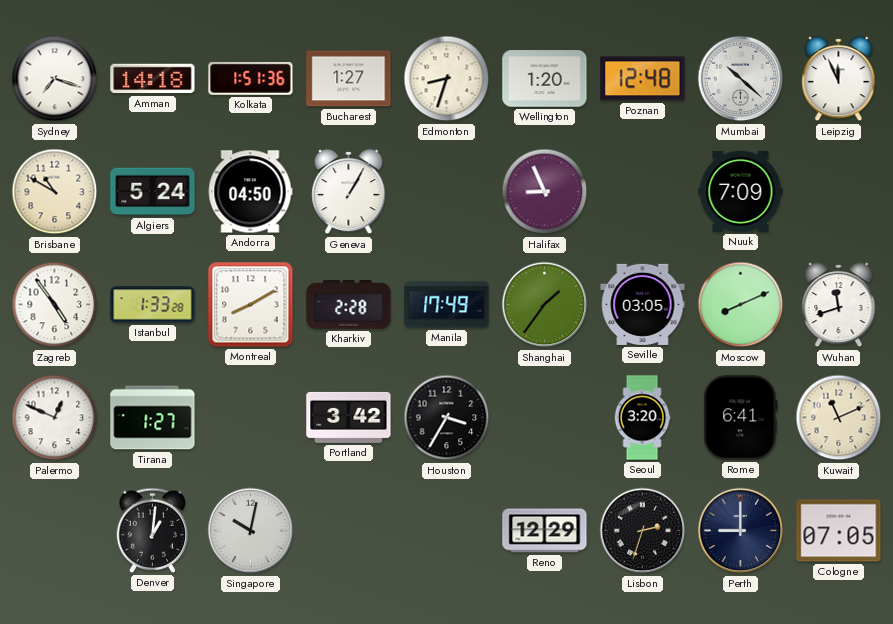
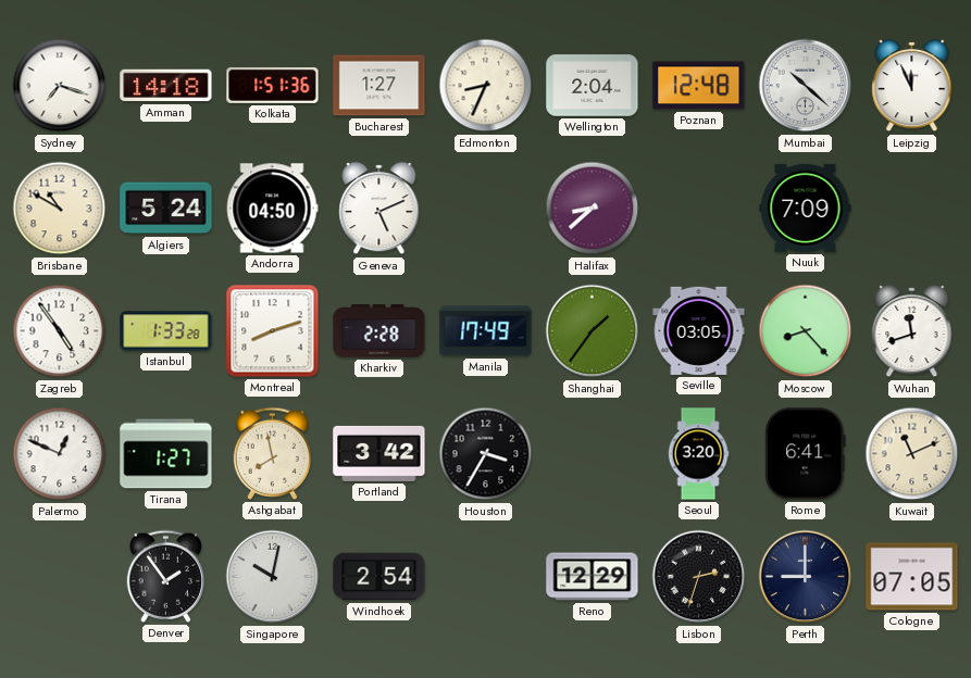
Edmonton: 8:33 -> 8:34
Wellington: 1:20 -> 2:04
Geneva: 1:05 -> 5:11
Halifax: 8:56 -> 8:38
Montreal: 8:10 -> 8:12
Moscow: 8:11 -> 8:23
Ashgabat: none -> 7:58
Denver: 1:01 -> 1:54
Windhoek: none -> 2:54
